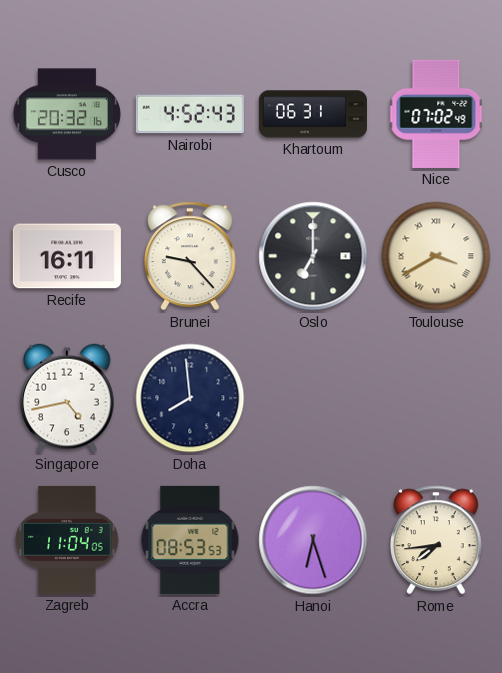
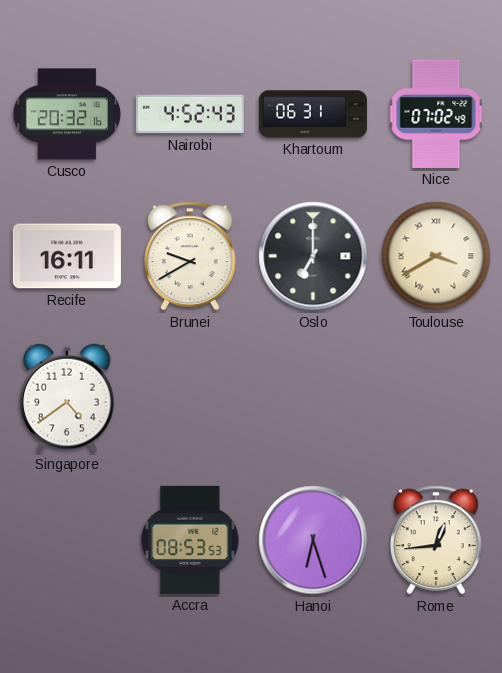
Brunei: 9:23 -> 9:40
Singapore: 4:43 -> 4:39
Doha: 7:59 -> none
Zagreb: 11:04 -> none
Rome: 7:44 -> 12:44
